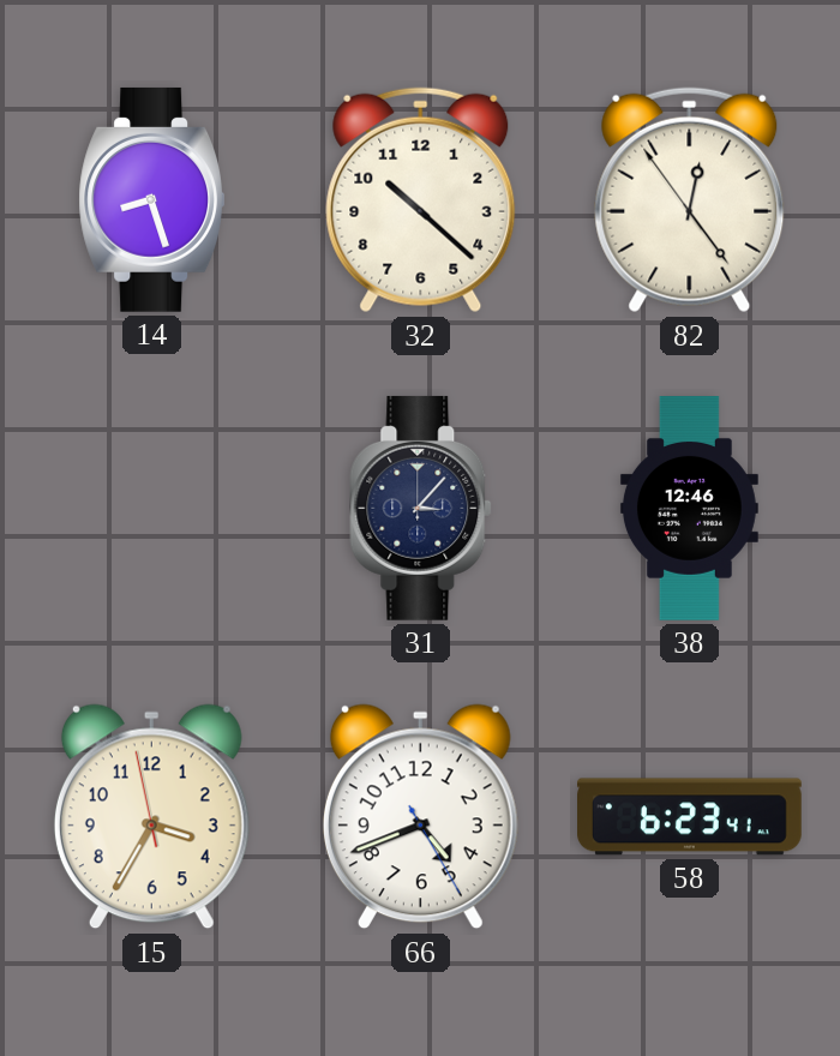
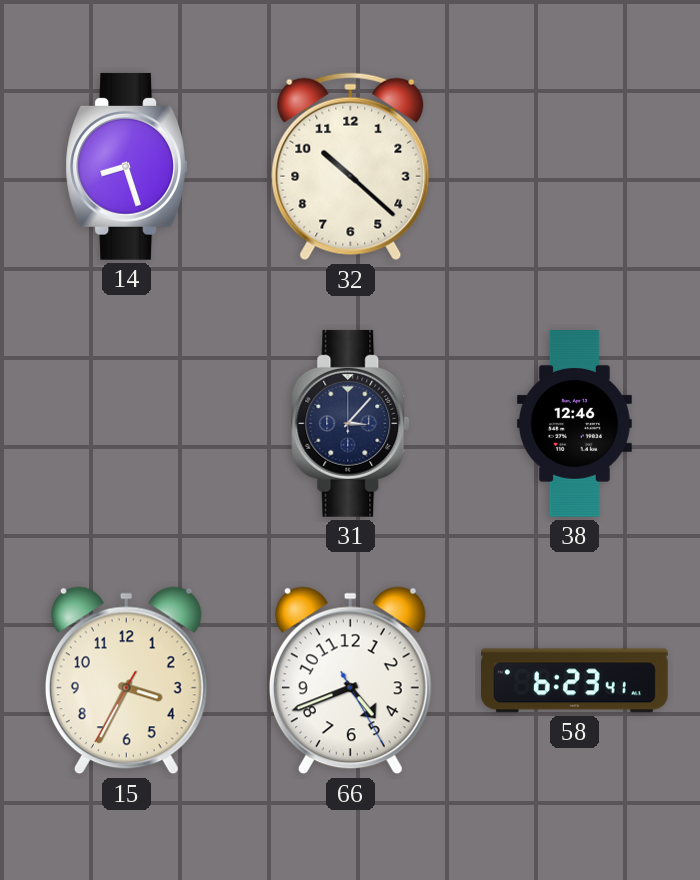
82: 12:23 -> none
15: 3:34:58 -> 3:34:35
